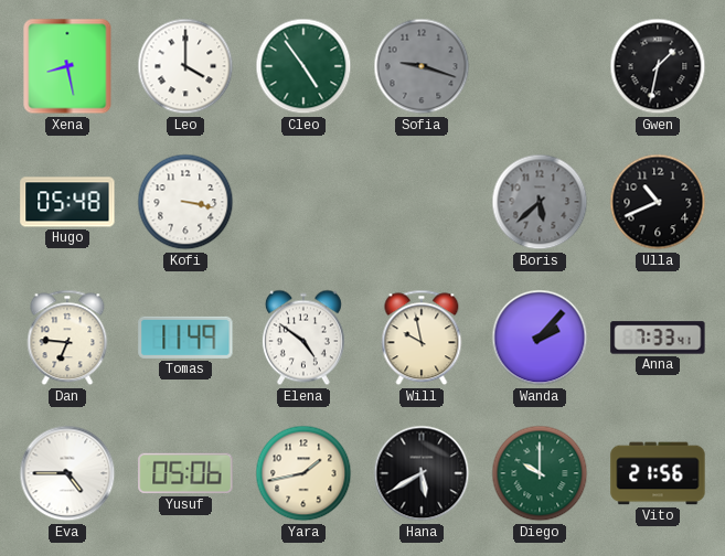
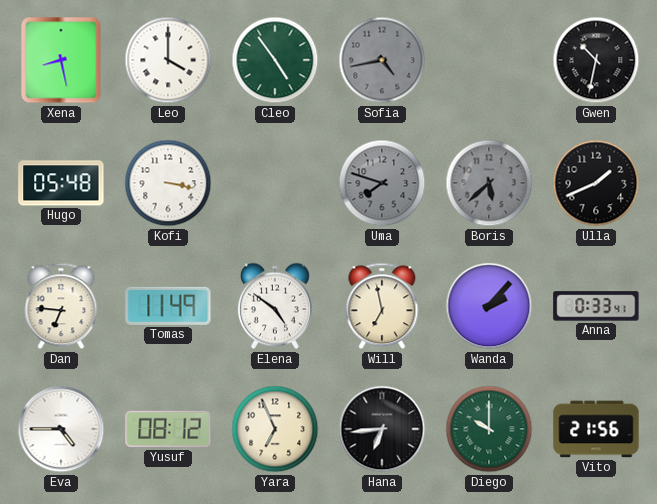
Sofia: 9:18 -> 4:43
Gwen: 1:32 -> 10:32
Uma: none -> 7:48
Ulla: 10:41 -> 1:41
Will: 9:58 -> 6:58
Anna: 7:33 -> 0:33
Yusuf: 05:06 -> 08:12
Yara: 1:43 -> 6:56
Hana: 5:40 -> 6:44
